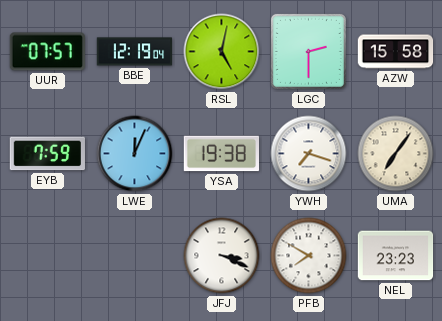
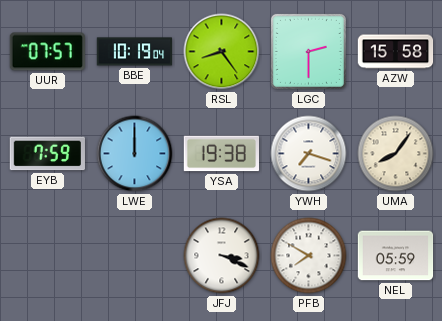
BBE: 12:19 -> 10:19
RSL: 5:02 -> 8:24
LWE: 12:04 -> 12:00
UMA: 7:06 -> 8:06
NEL: 23:23 -> 05:59
